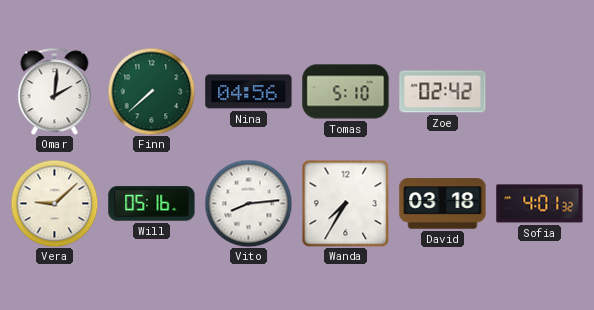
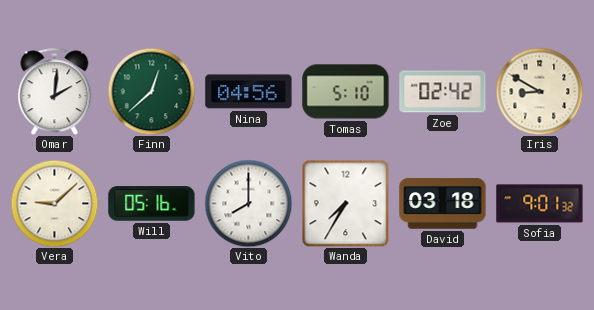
Finn: 7:38 -> 12:38
Iris: none -> 8:50
Vito: 8:14 -> 8:00
Sofia: 4:01 -> 9:01
